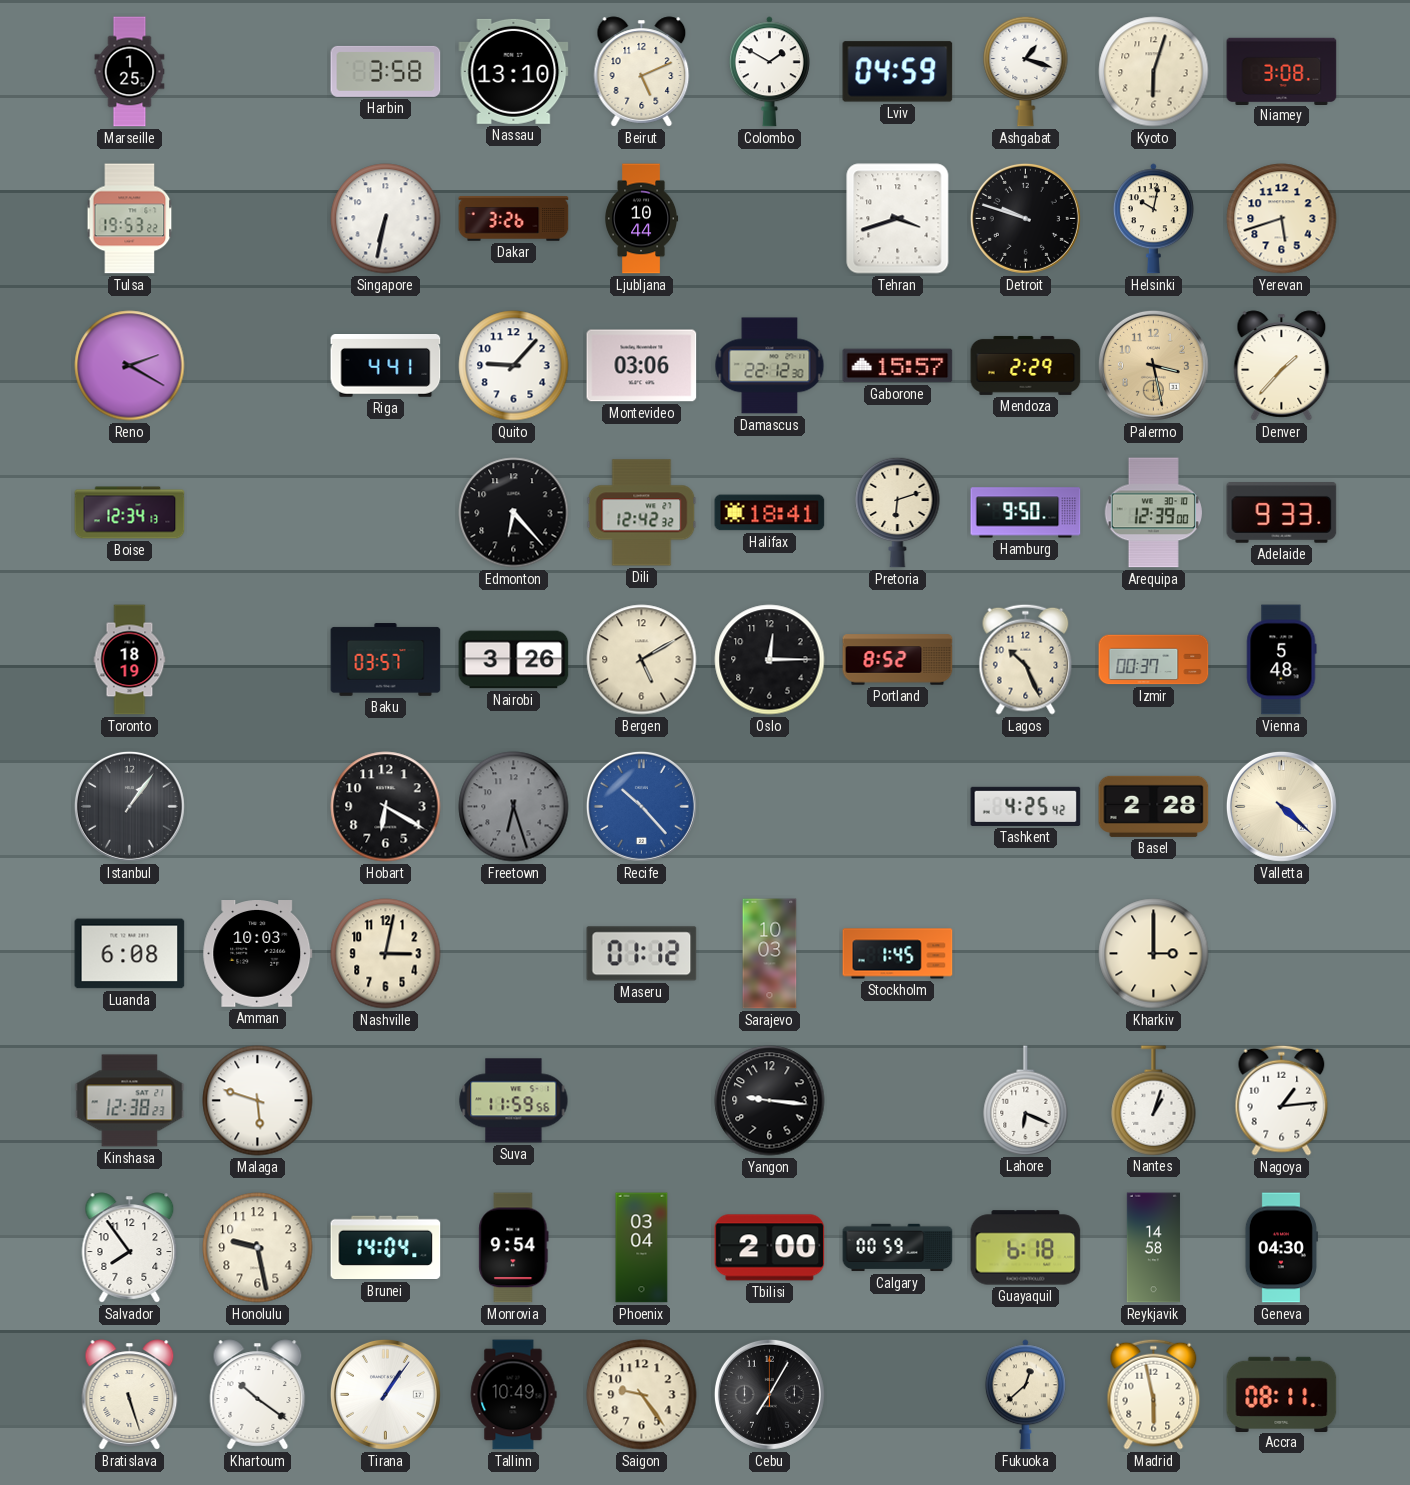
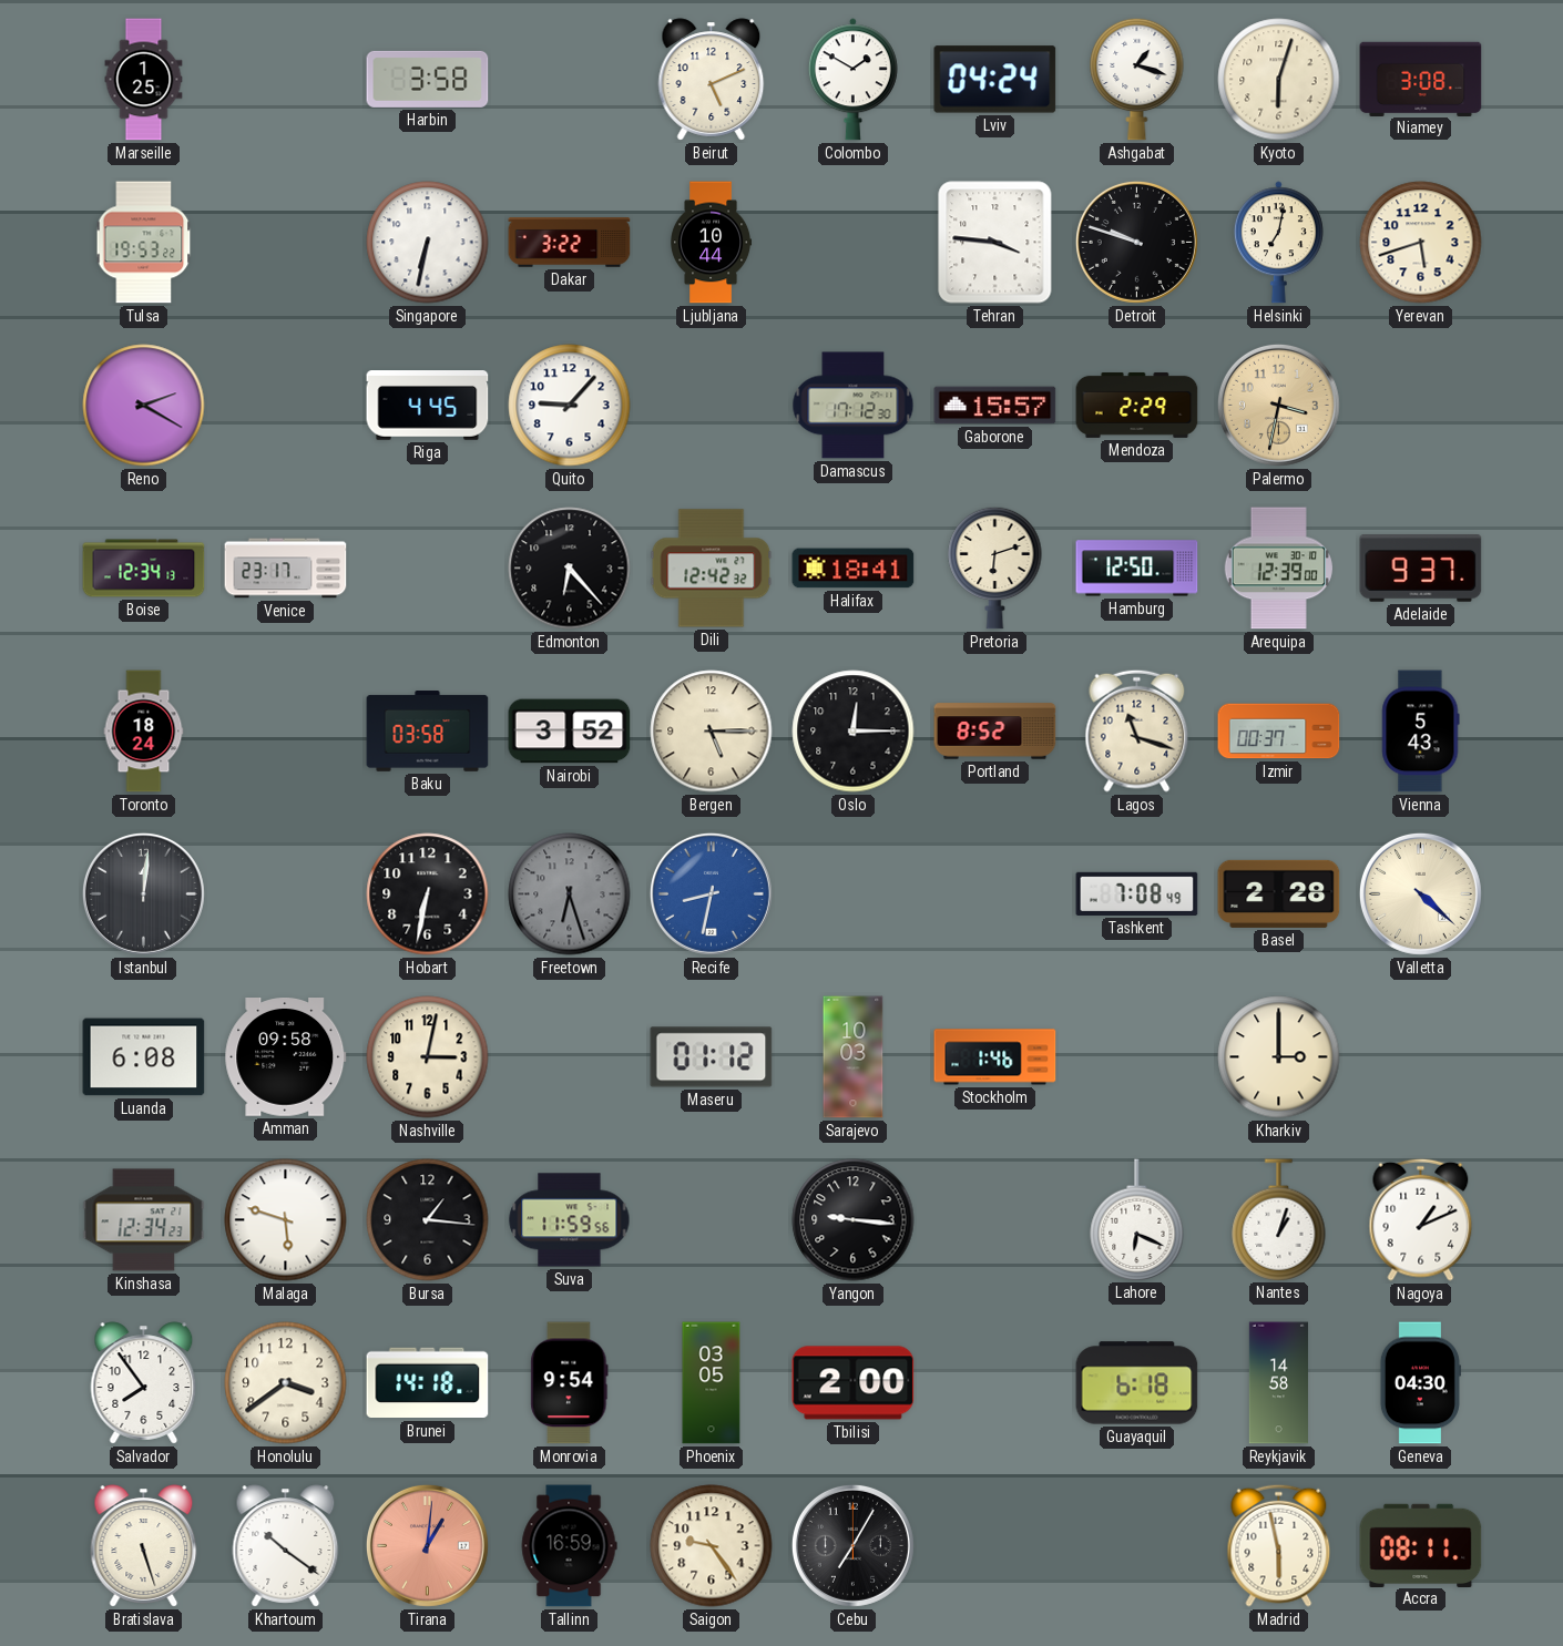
Nassau: 13:10 -> none
Lviv: 04:59 -> 04:24
Dakar: 3:26 -> 3:22
Tehran: 3:42 -> 3:46
Helsinki: 10:02 -> 7:02
Riga: 4:41 -> 4:45
Montevideo: 03:06 -> none
Damascus: 22:12 -> 17:12
Palermo: 3:28 -> 3:32
Denver: 1:37 -> none
Venice: none -> 23:17
Hamburg: 9:50 -> 12:50
Adelaide: 9:33 -> 9:37
Toronto: 18:19 -> 18:24
Baku: 03:57 -> 03:58
Nairobi: 3:26 -> 3:52
Bergen: 5:10 -> 5:15
Lagos: 10:26 -> 11:18
Vienna: 5:48 -> 5:43
Istanbul: 1:06 -> 12:01
Hobart: 6:20 -> 6:32
Recife: 10:23 -> 8:32
Tashkent: 4:25 -> 7:08
Amman: 10:03 -> 09:58
Stockholm: 1:45 -> 1:46
Kinshasa: 12:38 -> 12:34
Bursa: none -> 1:16
Nagoya: 1:14 -> 1:11
Honolulu: 9:28 -> 3:39
Brunei: 14:04 -> 14:18
Phoenix: 03:04 -> 03:05
Calgary: 00:59 -> none
Tirana: 1:06 -> 1:01
Tirana dial: white -> salmon
Tallinn: 10:49 -> 16:59
Fukuoka: 12:38 -> none
